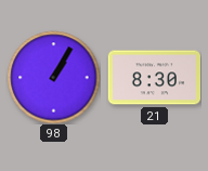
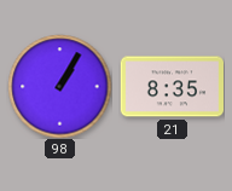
21: 8:30 -> 8:35
